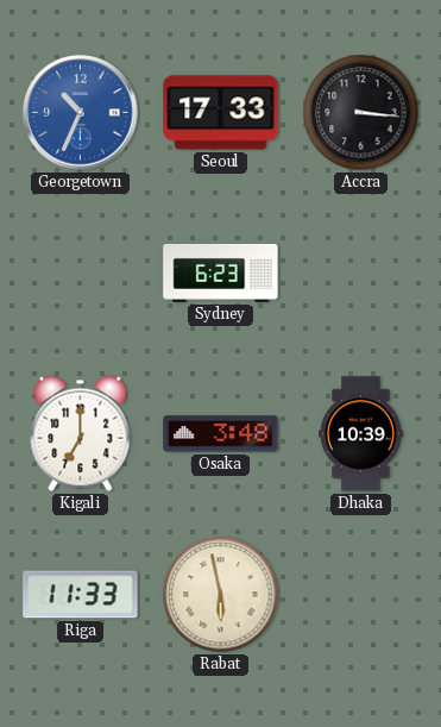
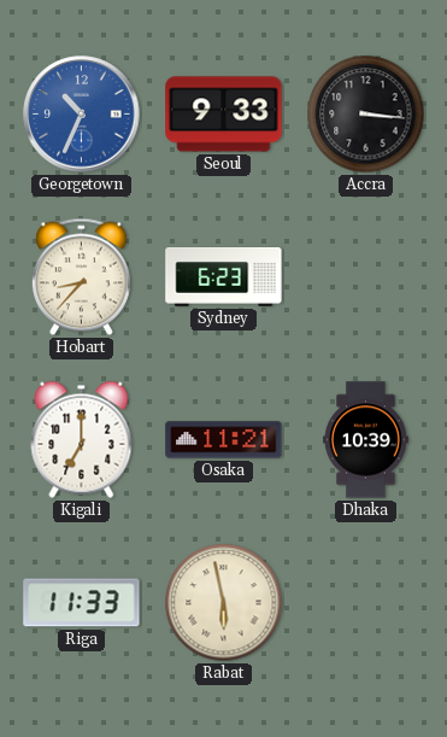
Seoul: 17:33 -> 9:33
Hobart: none -> 8:37
Osaka: 3:48 -> 11:21
